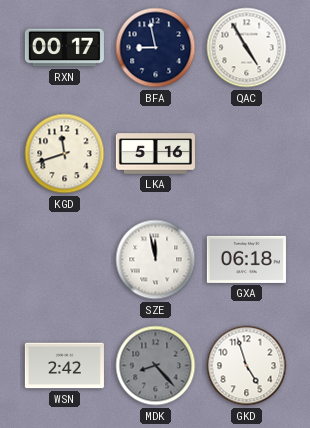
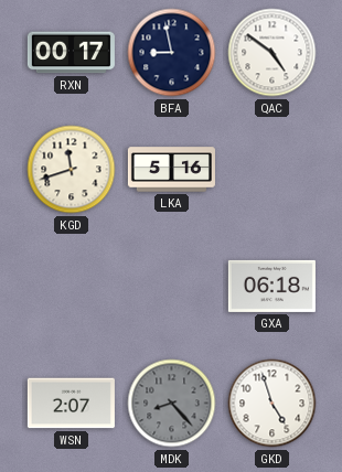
QAC: 4:55 -> 4:51
SZE: 11:58 -> none
WSN: 2:42 -> 2:07
